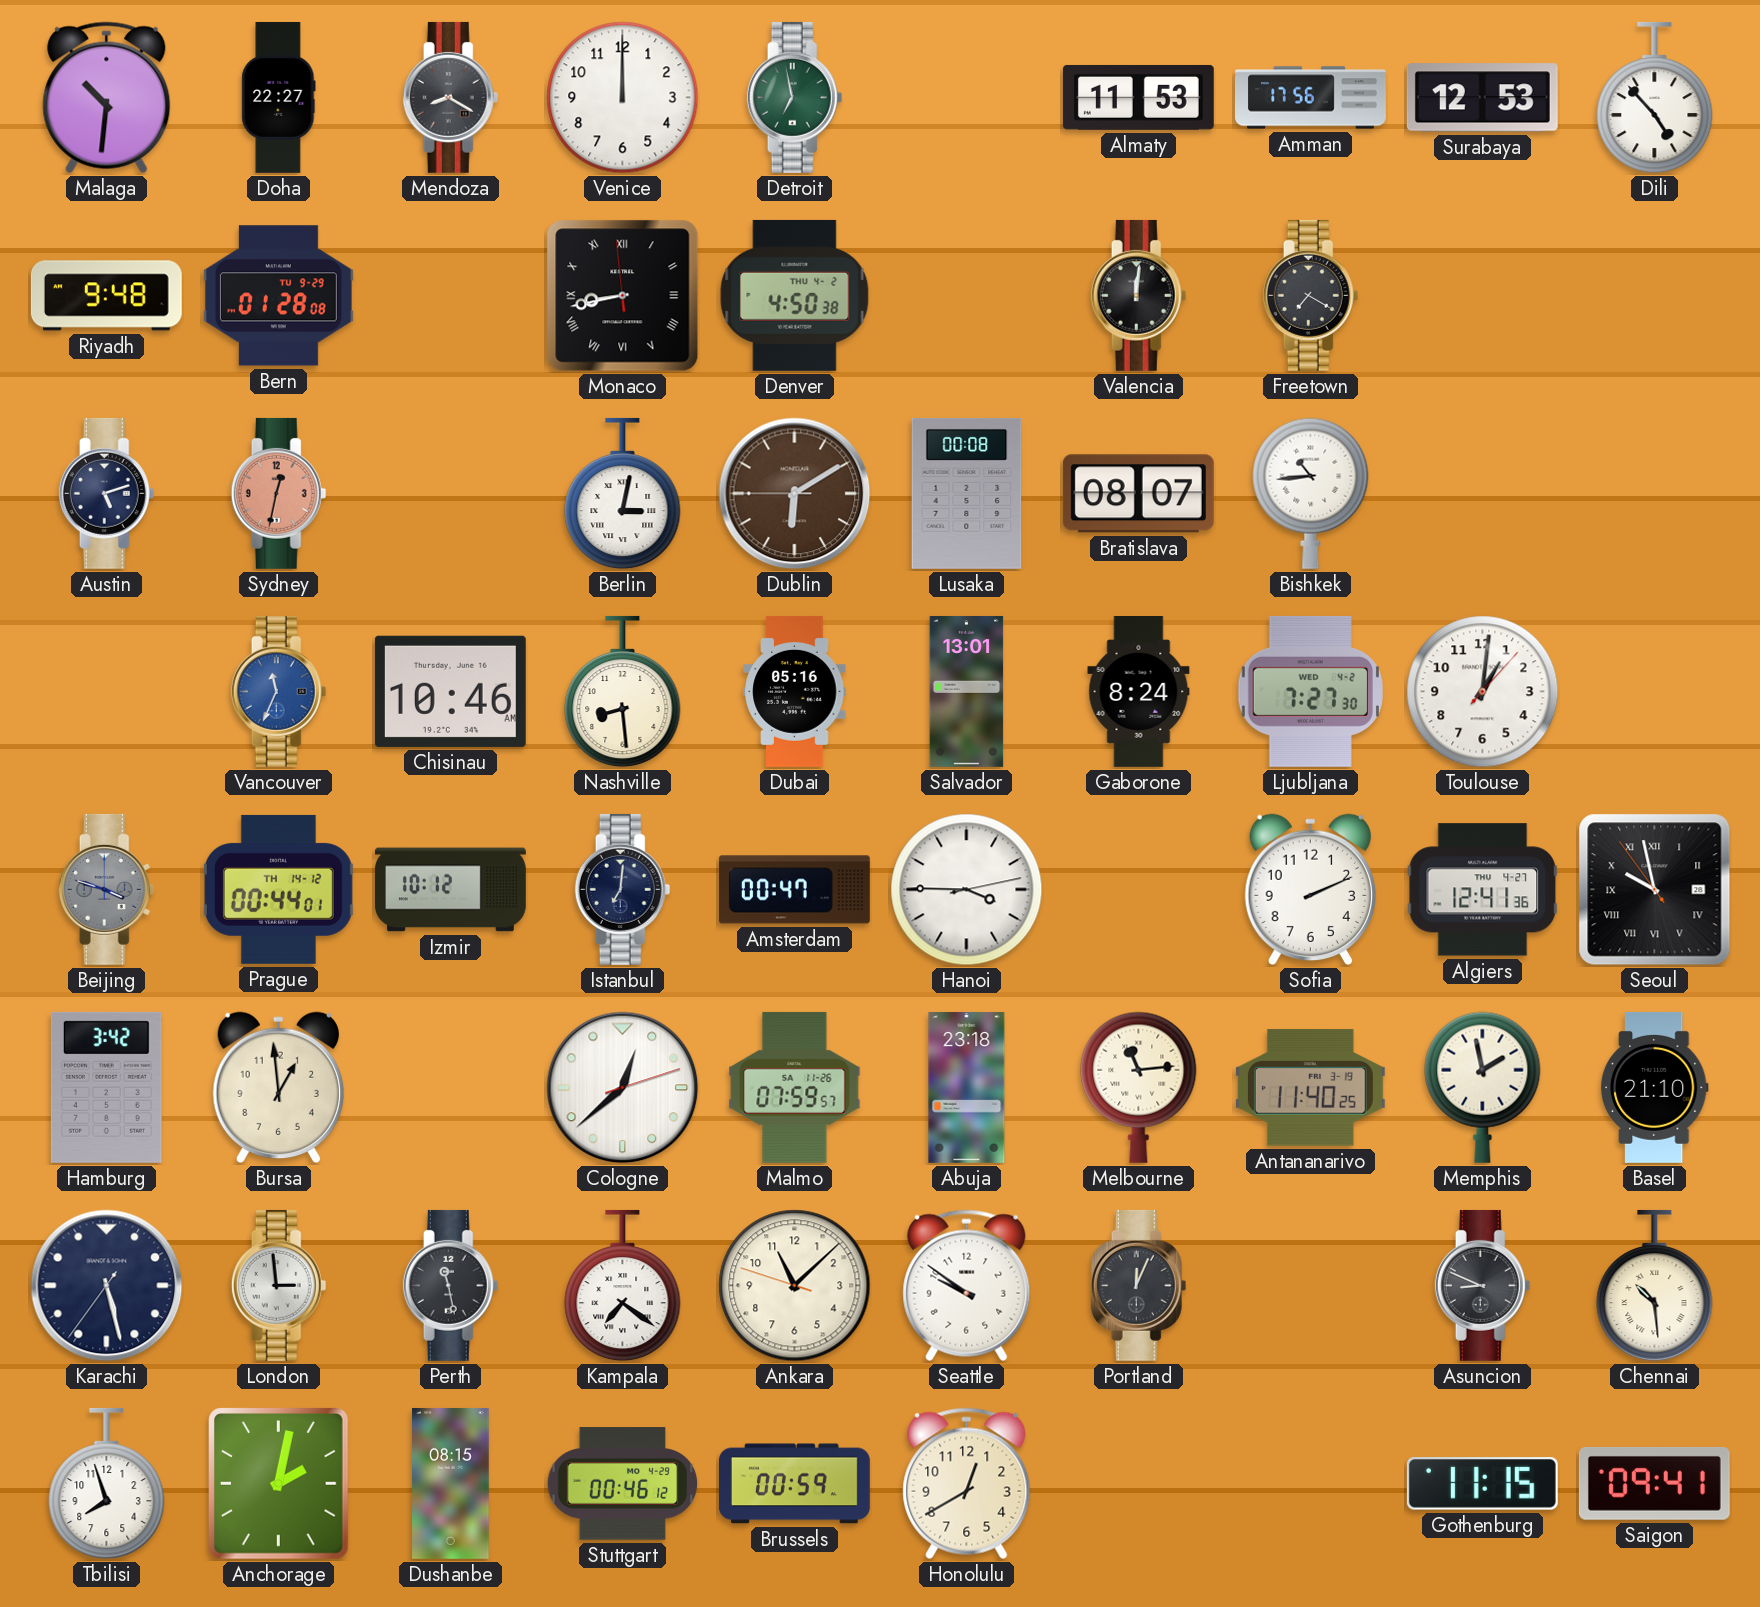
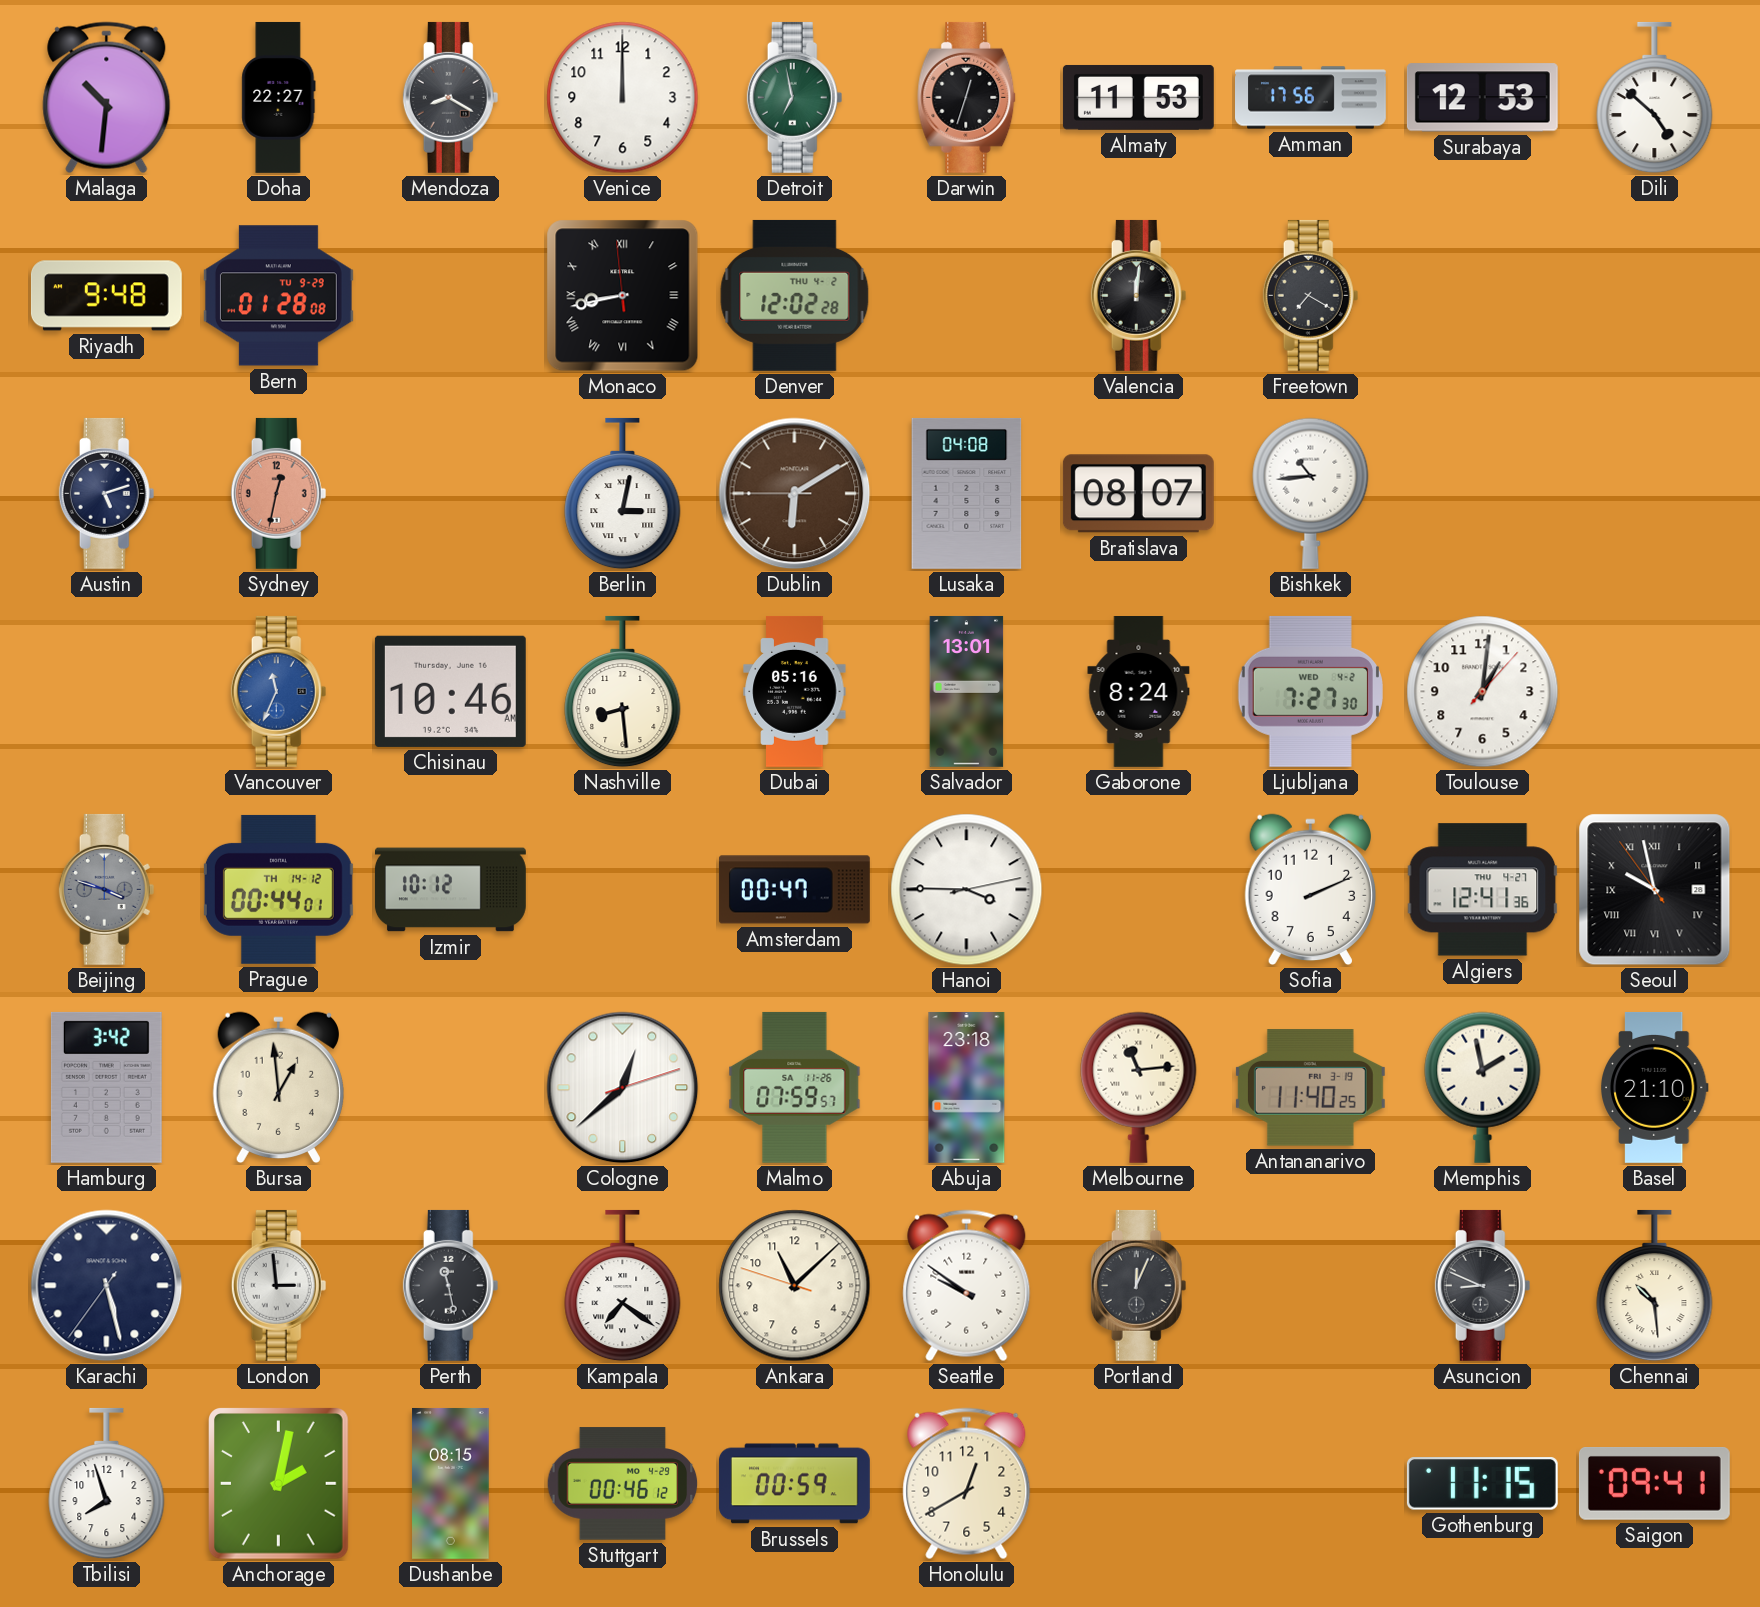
Darwin: none -> 12:33
Dili: 4:53 -> 4:52
Denver: 4:50 -> 12:02
Lusaka: 00:08 -> 04:08
Istanbul: 7:01 -> none
